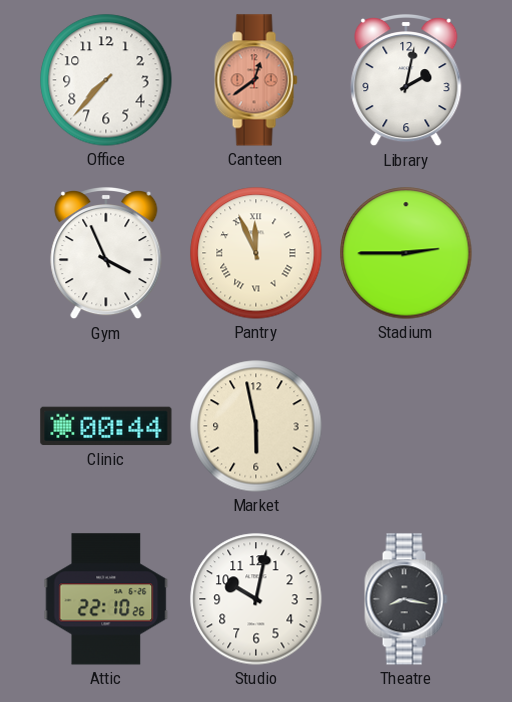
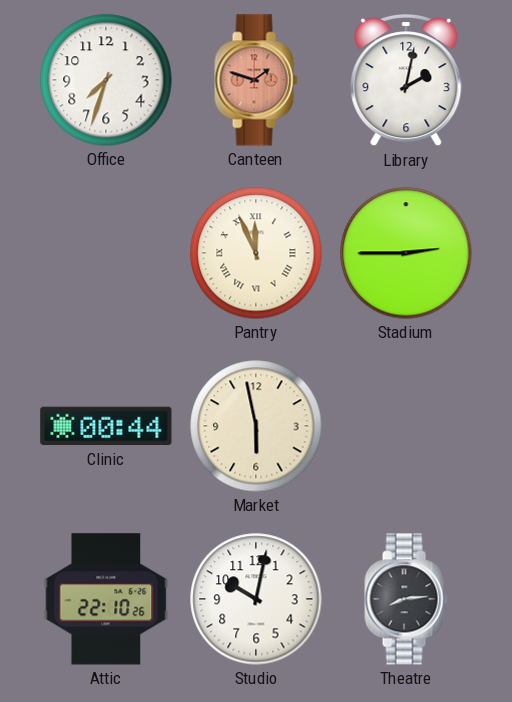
Office: 7:37 -> 7:33
Canteen: 12:39 -> 1:48
Gym: 3:56 -> none
Theatre: 8:17 -> 8:14
